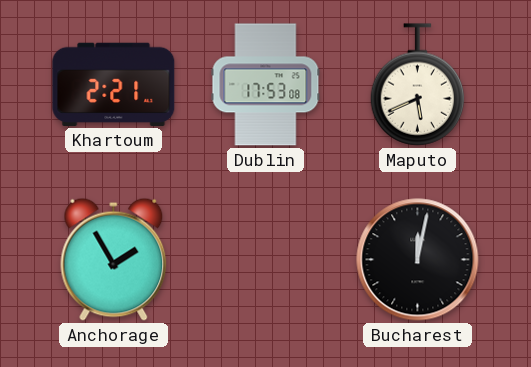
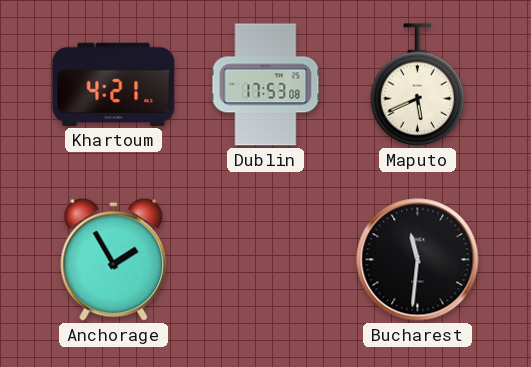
Khartoum: 2:21 -> 4:21
Bucharest: 12:02 -> 11:31
